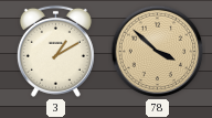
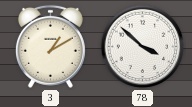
78 dial: champagne -> white
